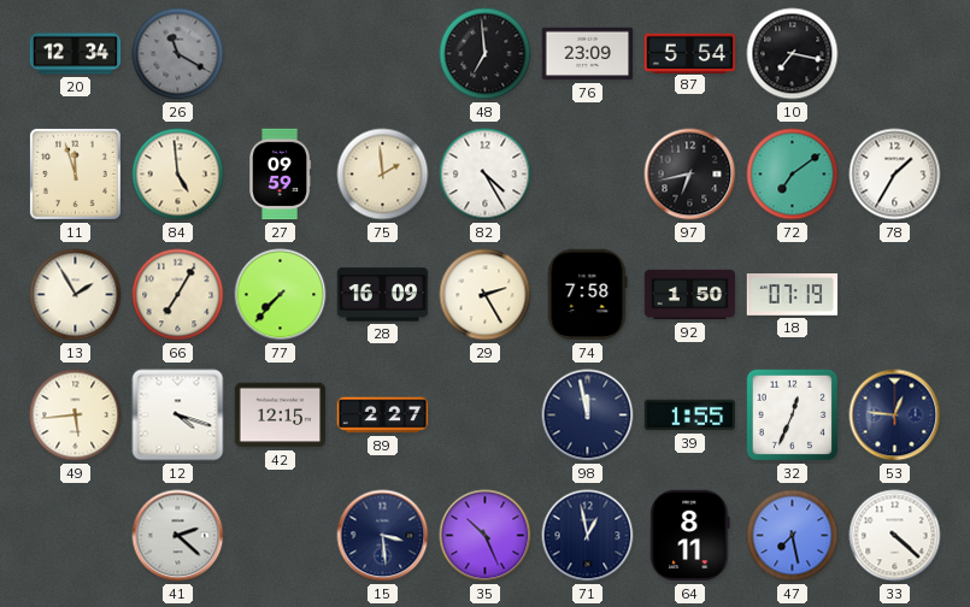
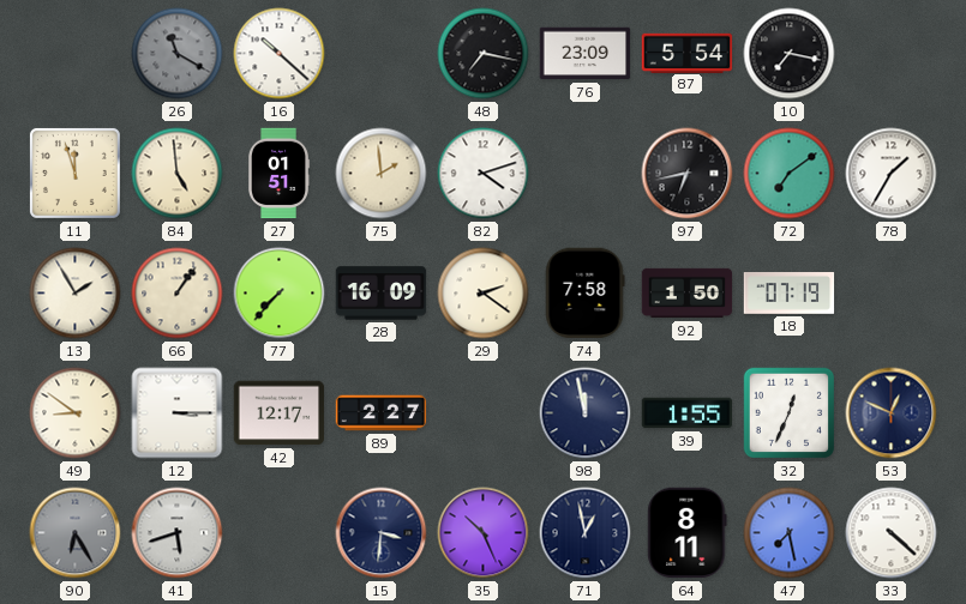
20: 12:34 -> none
16: none -> 10:22
48: 6:59 -> 7:17
27: 09:59 -> 01:51
82: 4:25 -> 4:12
66: 7:05 -> 1:06
29: 2:25 -> 2:21
49: 5:44 -> 8:51
12: 4:18 -> 3:15
42: 12:15 -> 12:17
53: 12:46 -> 12:49
90: none -> 6:25
41: 2:22 -> 5:42
15: 3:29 -> 3:31
